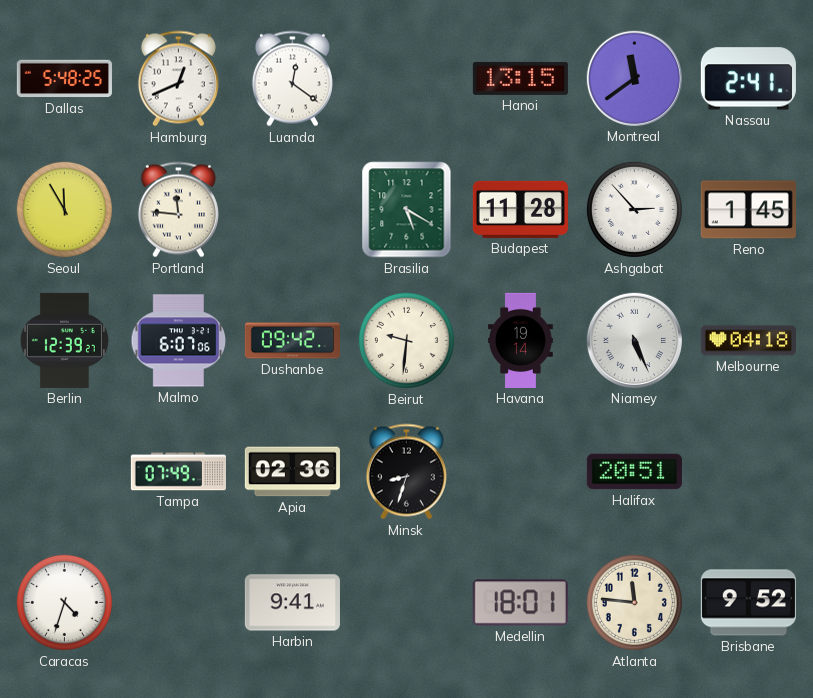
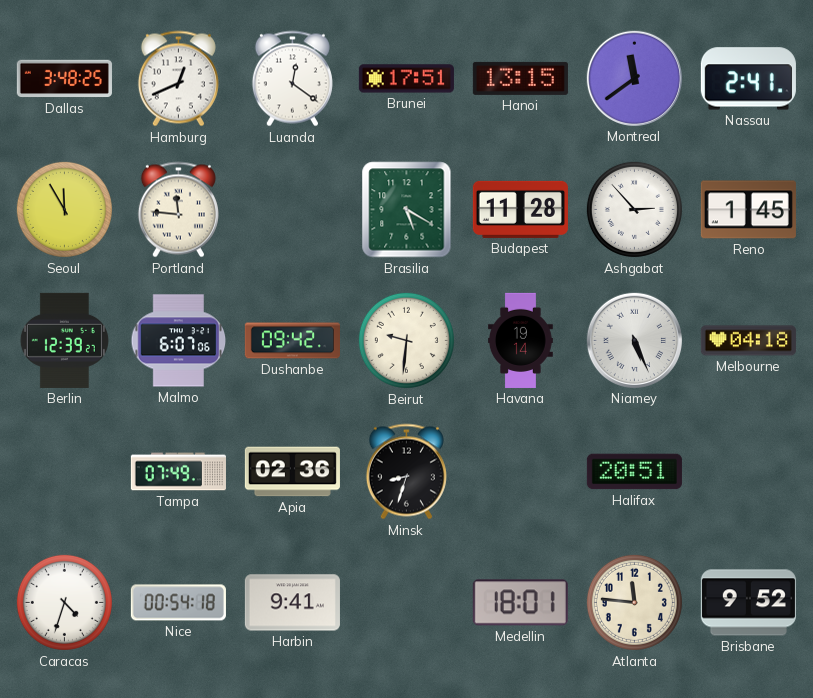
Dallas: 5:48 -> 3:48
Brunei: none -> 17:51
Nice: none -> 00:54
